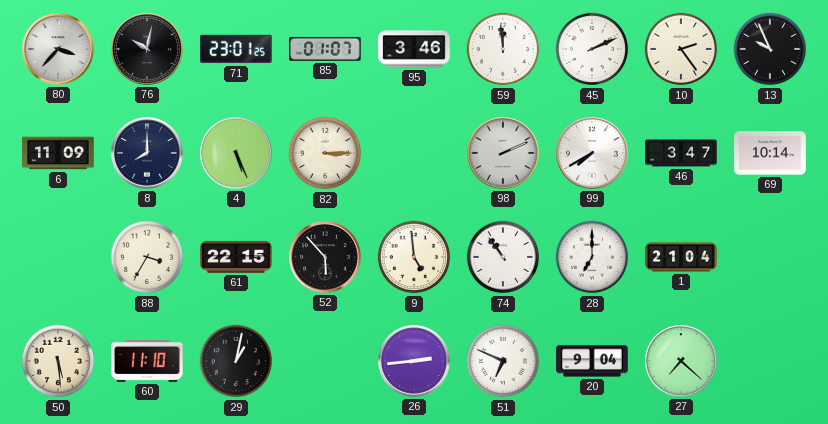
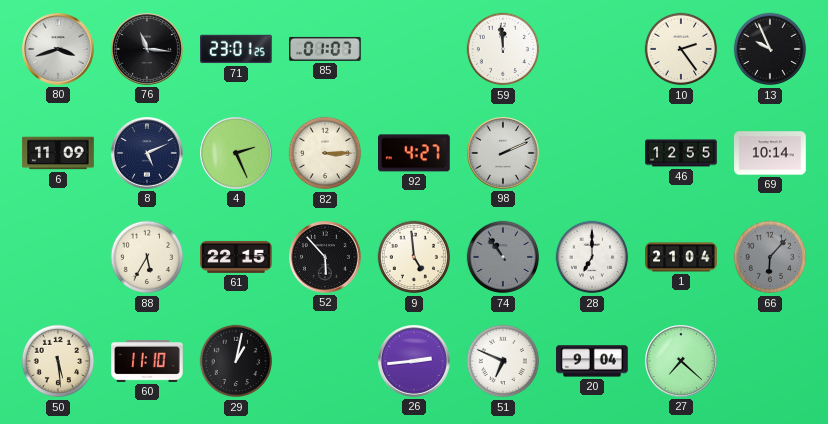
80: 3:37 -> 3:42
76: 10:02 -> 11:16
95: 3:46 -> none
45: 2:11 -> none
8: 8:00 -> 5:11
4: 5:26 -> 2:26
92: none -> 4:27
99: 7:40 -> none
46: 3:47 -> 12:55
88: 3:35 -> 5:35
74 dial: white -> grey
66: none -> 6:07
